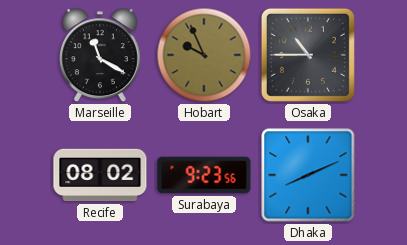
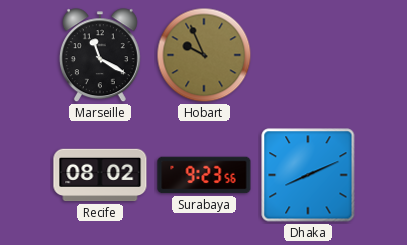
Osaka: 10:45 -> none
